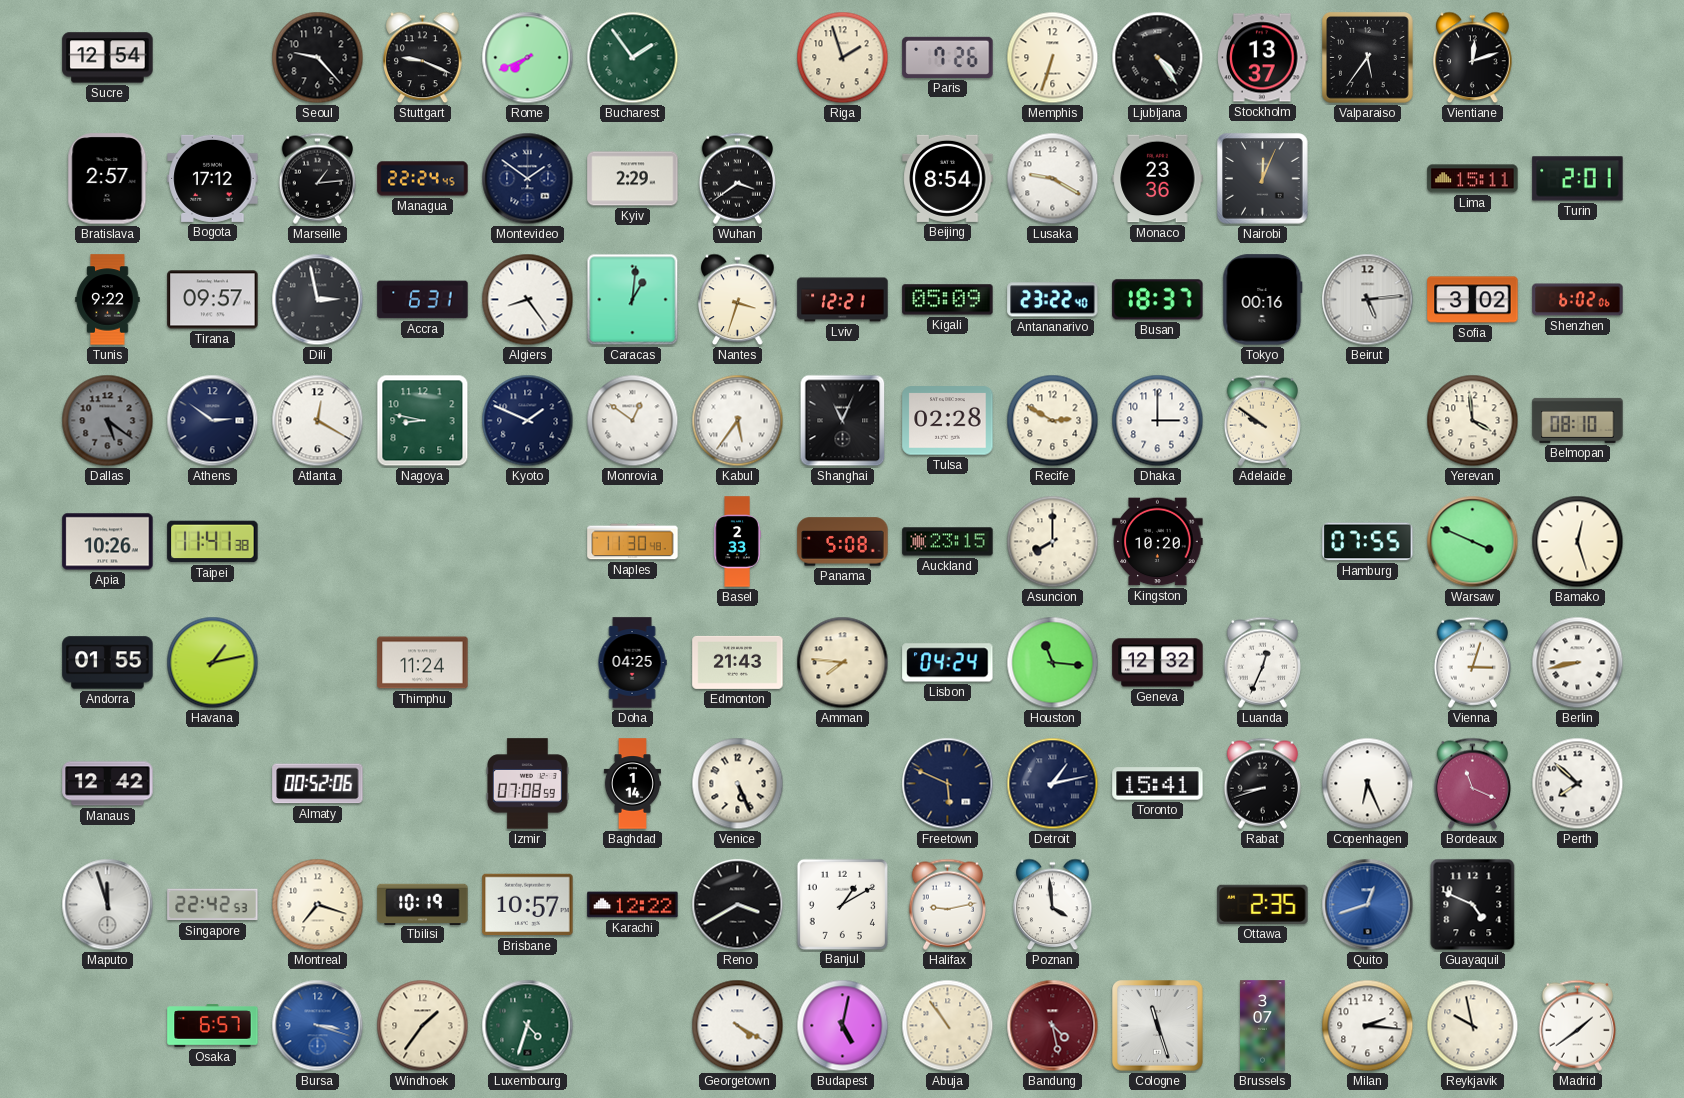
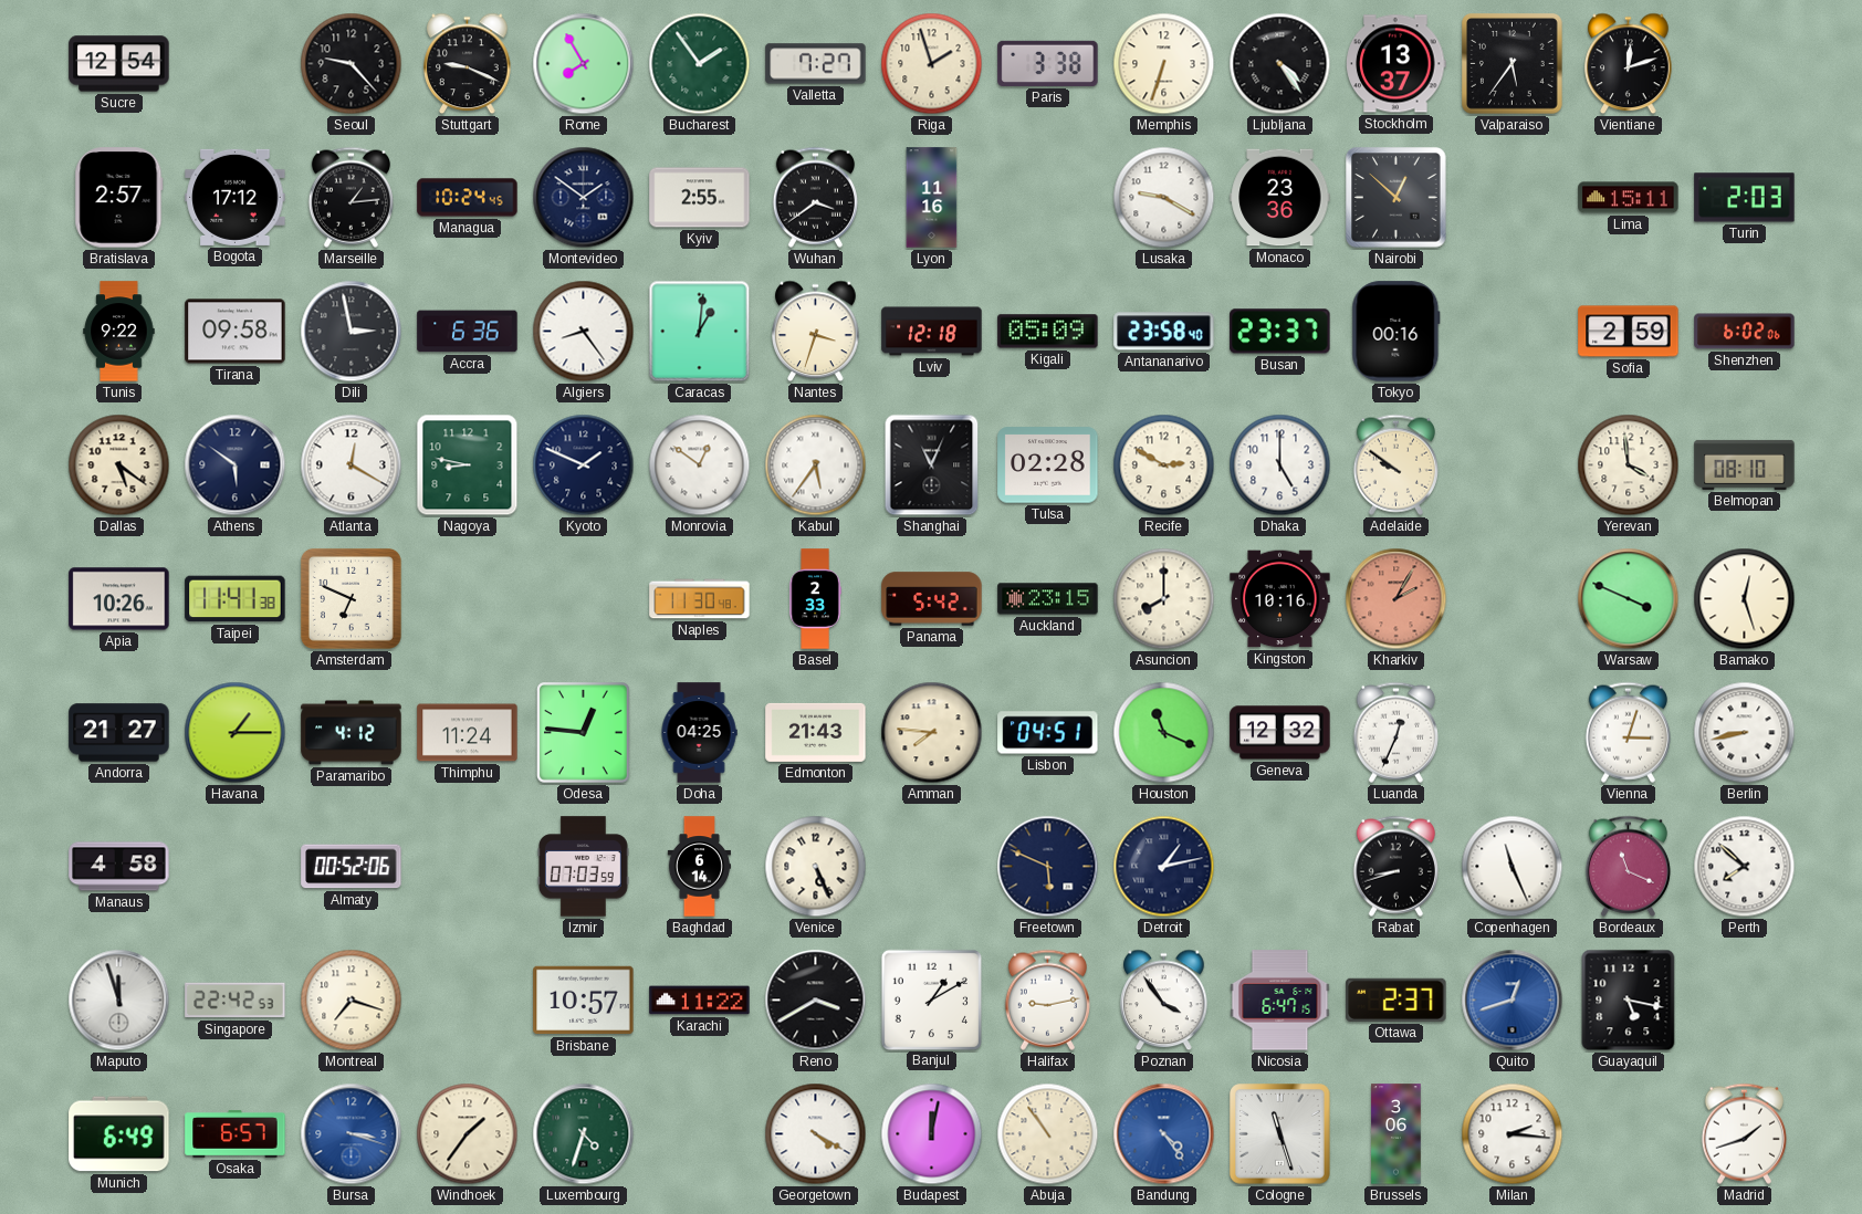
Rome: 7:41 -> 7:55
Valletta: none -> 7:27
Paris: 7:26 -> 3:38
Managua: 22:24 -> 10:24
Kyiv: 2:29 -> 2:55
Lyon: none -> 11:16
Beijing: 8:54 -> none
Nairobi: 12:04 -> 12:52
Turin: 2:01 -> 2:03
Tirana: 09:57 -> 09:58
Accra: 6:31 -> 6:36
Lviv: 12:21 -> 12:18
Antananarivo: 23:22 -> 23:58
Busan: 18:37 -> 23:37
Beirut: 5:14 -> none
Sofia: 3:02 -> 2:59
Dallas dial: grey -> cream
Athens: 2:51 -> 5:51
Dhaka: 3:00 -> 5:00
Amsterdam: none -> 6:49
Panama: 5:08 -> 5:42
Kingston: 10:20 -> 10:16
Kharkiv: none -> 2:05
Hamburg: 07:55 -> none
Andorra: 01:55 -> 21:27
Havana: 1:13 -> 1:15
Paramaribo: none -> 4:12
Odesa: none -> 12:46
Lisbon: 04:24 -> 04:51
Houston: 11:16 -> 11:19
Manaus: 12:42 -> 4:58
Izmir: 07:08 -> 07:03
Baghdad: 1:14 -> 6:14
Toronto: 15:41 -> none
Copenhagen: 6:26 -> 11:26
Tbilisi: 10:19 -> none
Karachi: 12:22 -> 11:22
Poznan: 3:59 -> 3:54
Nicosia: none -> 6:47
Ottawa: 2:35 -> 2:37
Guayaquil: 4:49 -> 5:17
Munich: none -> 6:49
Budapest: 5:02 -> 12:02
Bandung: 4:28 -> 4:24
Bandung dial: burgundy -> blue
Brussels: 3:07 -> 3:06
Reykjavik: 9:58 -> none
Madrid: 1:39 -> 1:42
